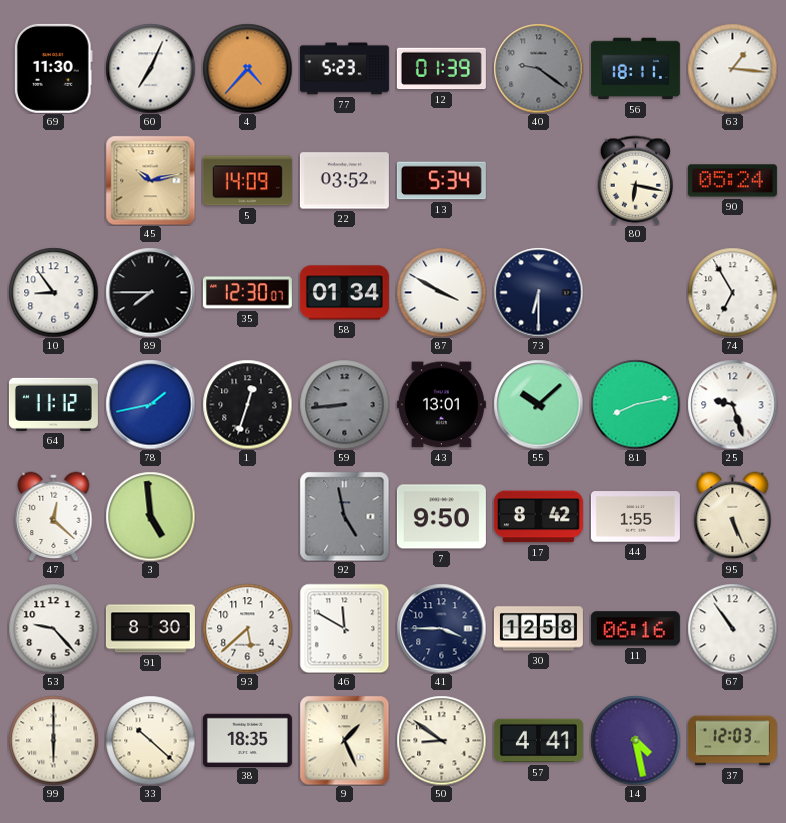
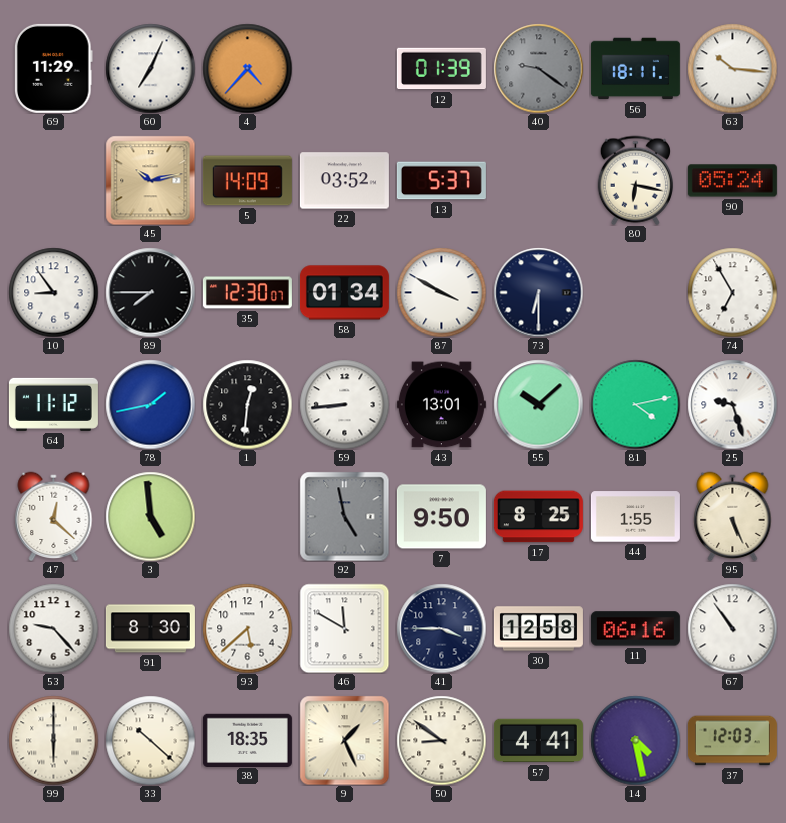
69: 11:30 -> 11:29
77: 5:23 -> none
63: 1:16 -> 10:16
13: 5:34 -> 5:37
1: 12:33 -> 12:31
59 dial: grey -> white
81: 8:13 -> 4:13
17: 8:42 -> 8:25
